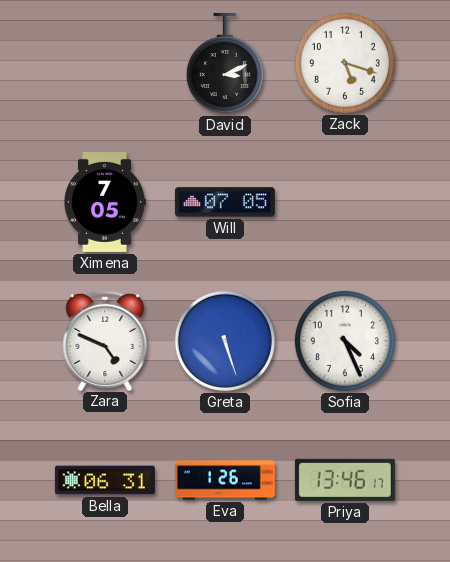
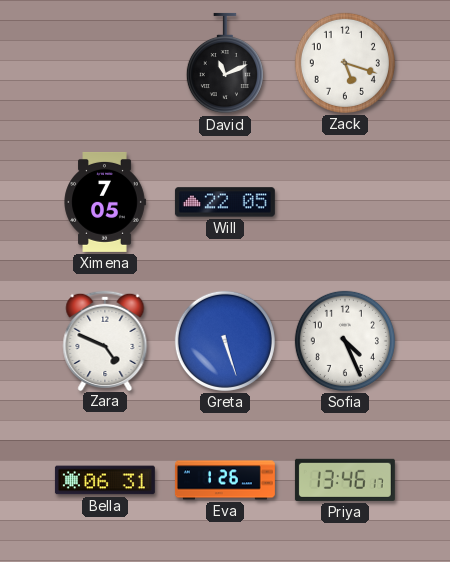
David: 3:11 -> 11:11
Will: 07:05 -> 22:05
